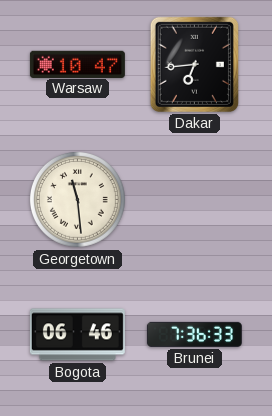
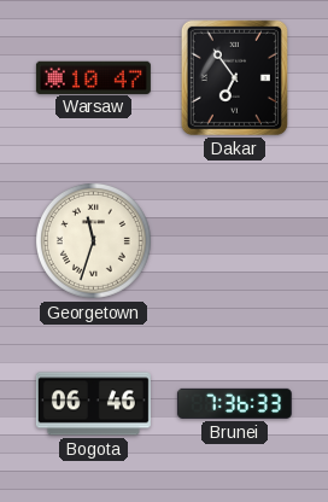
Dakar: 6:44 -> 6:54
Georgetown: 11:29 -> 11:33
